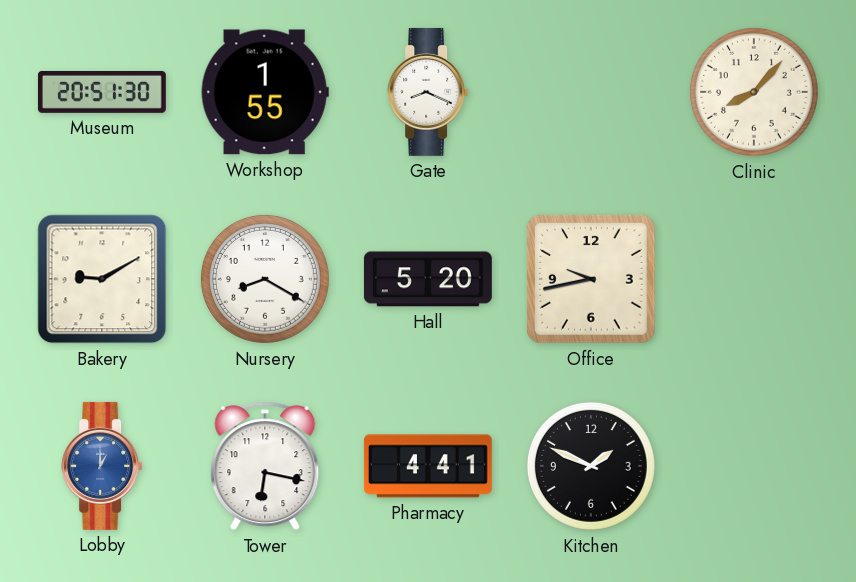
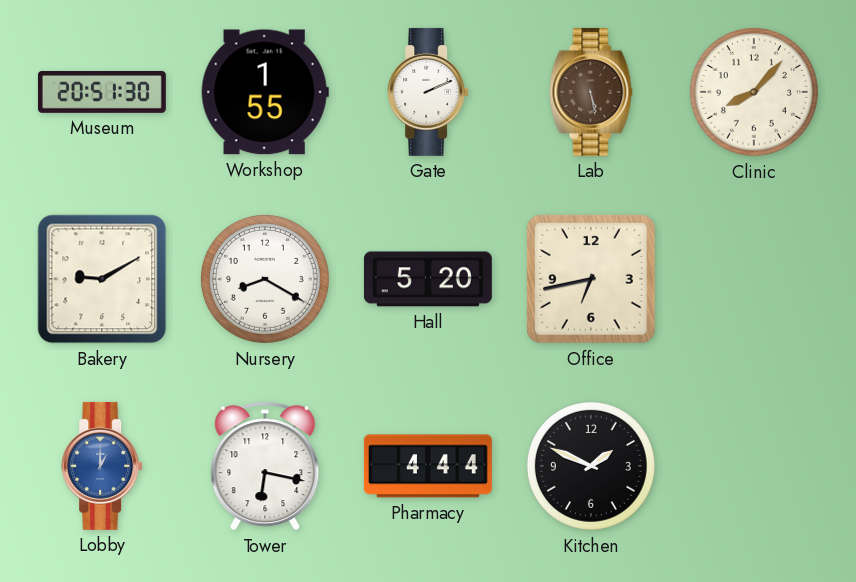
Gate: 8:19 -> 2:11
Lab: none -> 5:28
Office: 9:43 -> 6:43
Pharmacy: 4:41 -> 4:44
